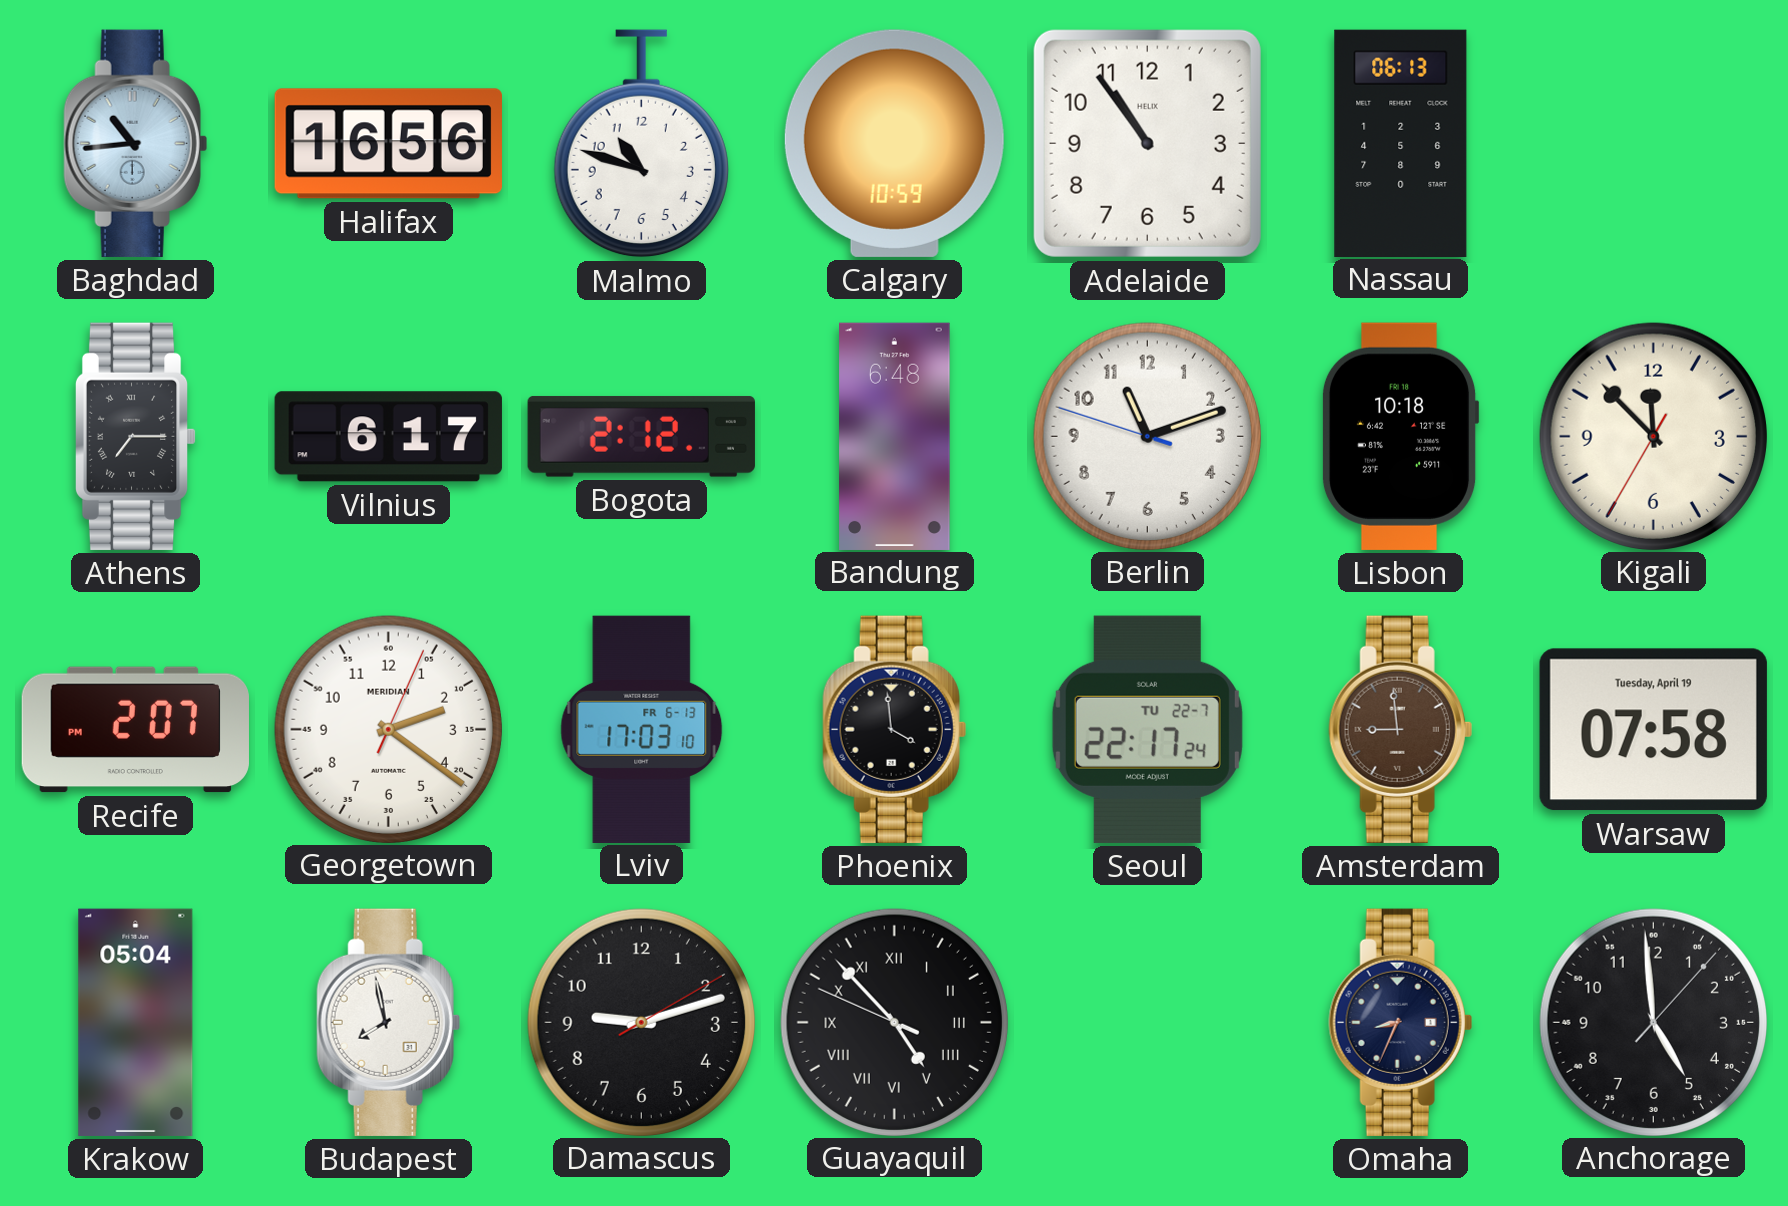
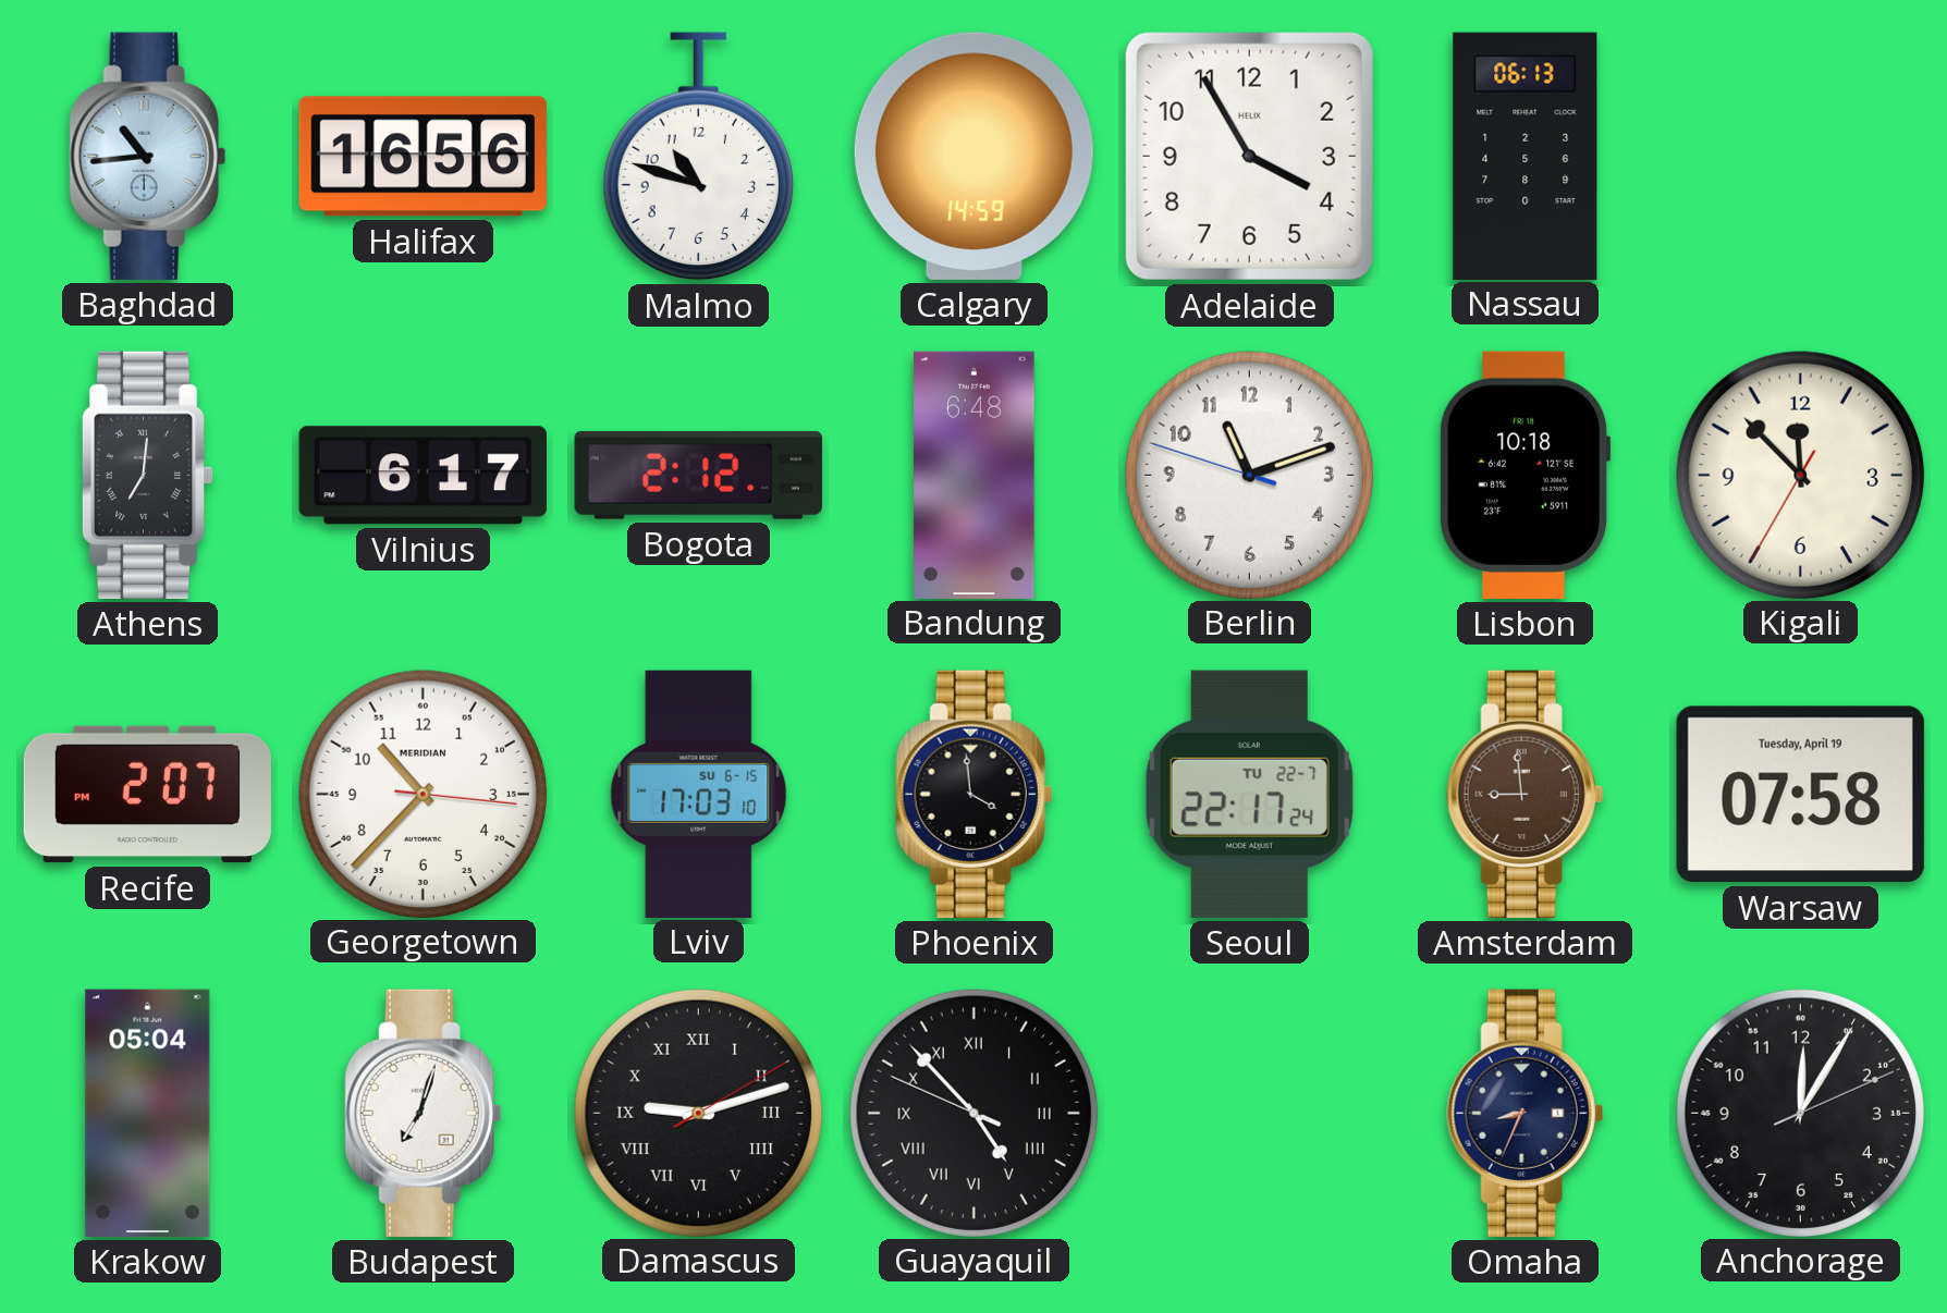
Calgary: 10:59 -> 14:59
Adelaide: 10:54 -> 3:55
Athens: 7:15 -> 7:01
Georgetown: 2:21 -> 10:37
Lviv date: FR 6-13 -> SU 6-15
Budapest: 7:58 -> 7:03
Damascus numerals: Arabic -> Roman
Anchorage: 4:59 -> 12:05
